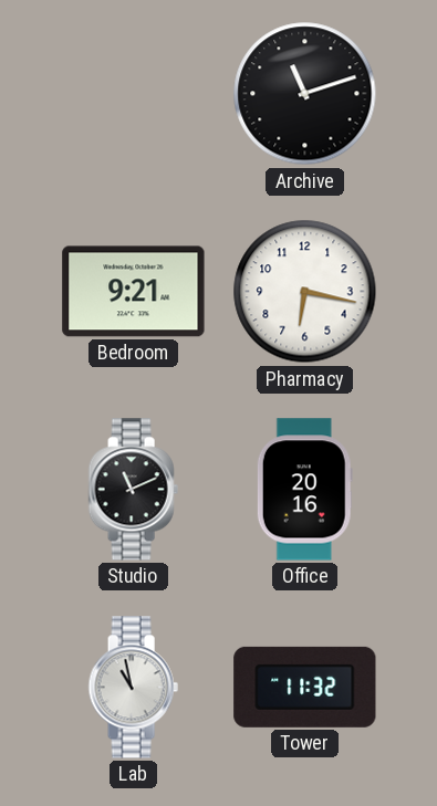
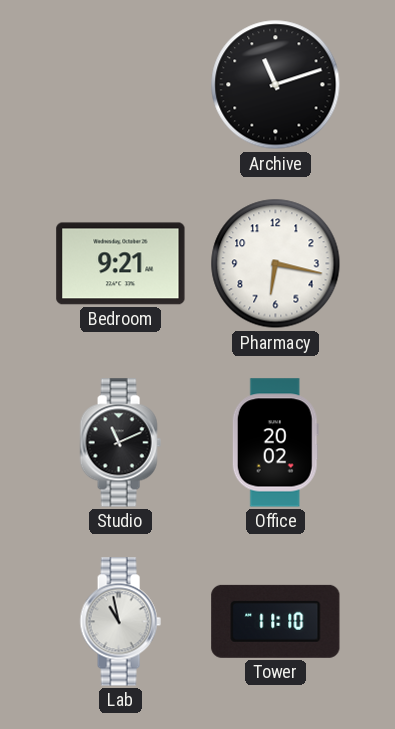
Office: 20:16 -> 20:02
Tower: 11:32 -> 11:10
